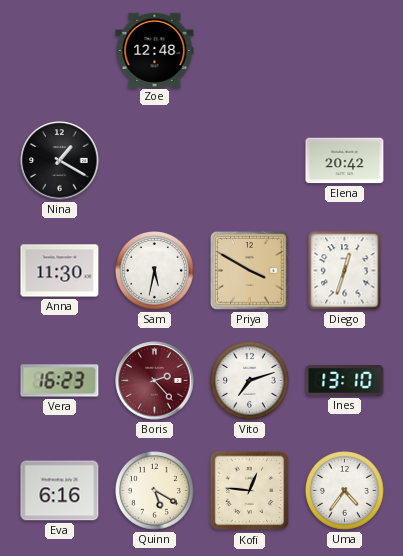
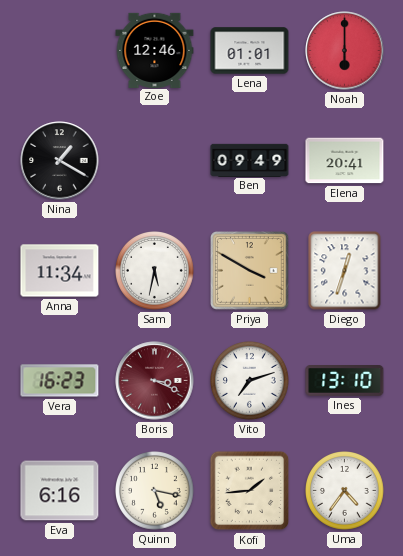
Zoe: 12:48 -> 12:46
Lena: none -> 01:01
Noah: none -> 6:00
Ben: none -> 09:49
Elena: 20:42 -> 20:41
Anna: 11:30 -> 11:34
Boris: 2:23 -> 3:19
Quinn: 5:20 -> 5:17
Kofi: 12:46 -> 1:44
